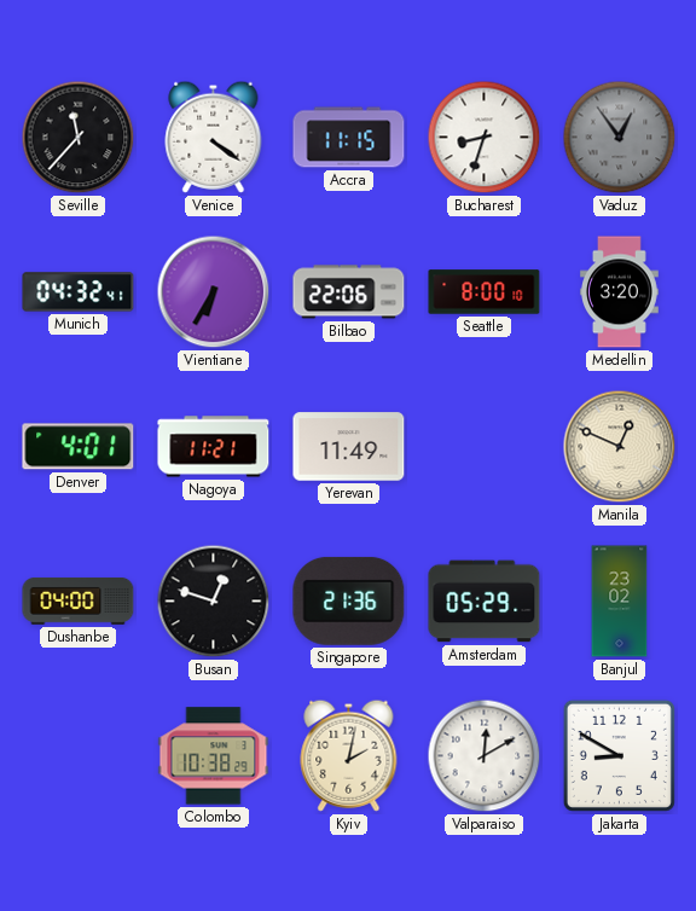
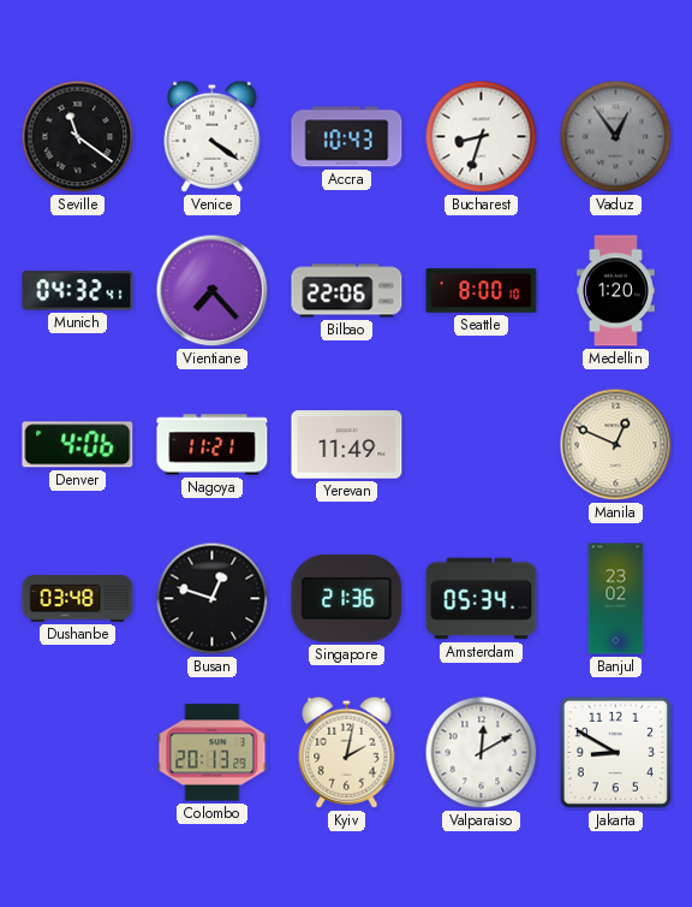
Seville: 11:37 -> 11:21
Accra: 11:15 -> 10:43
Vientiane: 6:35 -> 7:23
Medellin: 3:20 -> 1:20
Denver: 4:01 -> 4:06
Dushanbe: 04:00 -> 03:48
Amsterdam: 05:29 -> 05:34
Colombo: 10:38 -> 20:13
